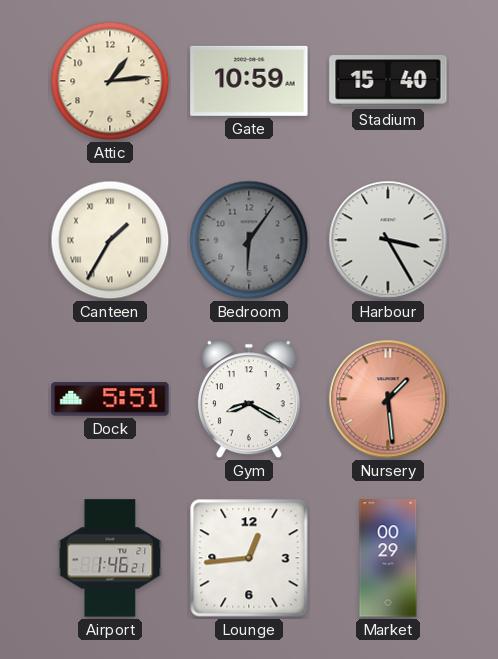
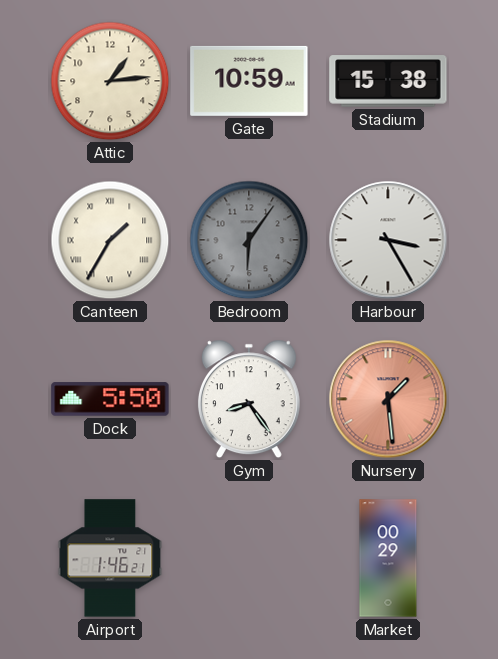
Stadium: 15:40 -> 15:38
Dock: 5:51 -> 5:50
Gym: 8:20 -> 8:24
Lounge: 12:44 -> none
